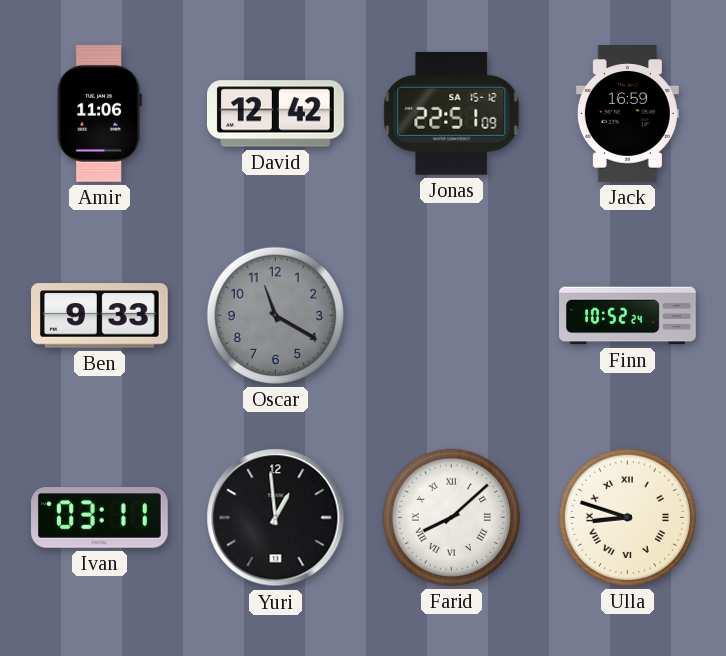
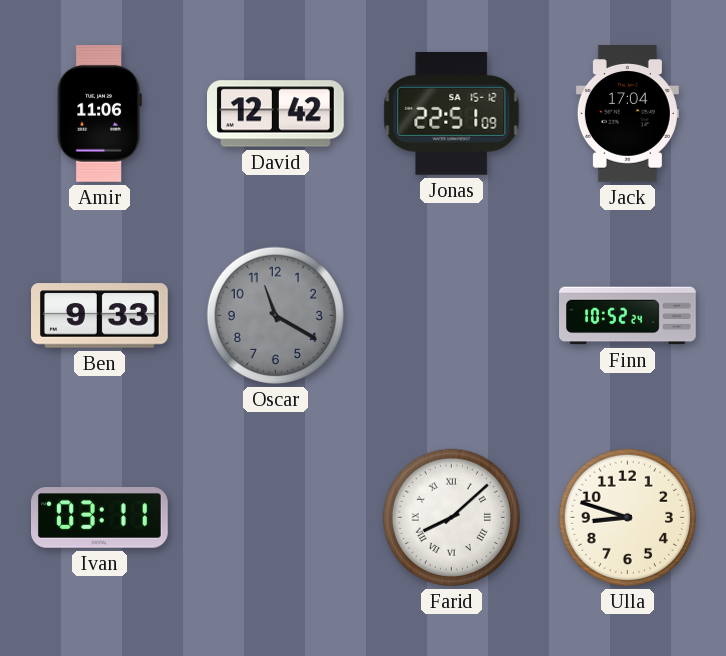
Jack: 16:59 -> 17:04
Yuri: 12:59 -> none
Ulla numerals: Roman -> Arabic
